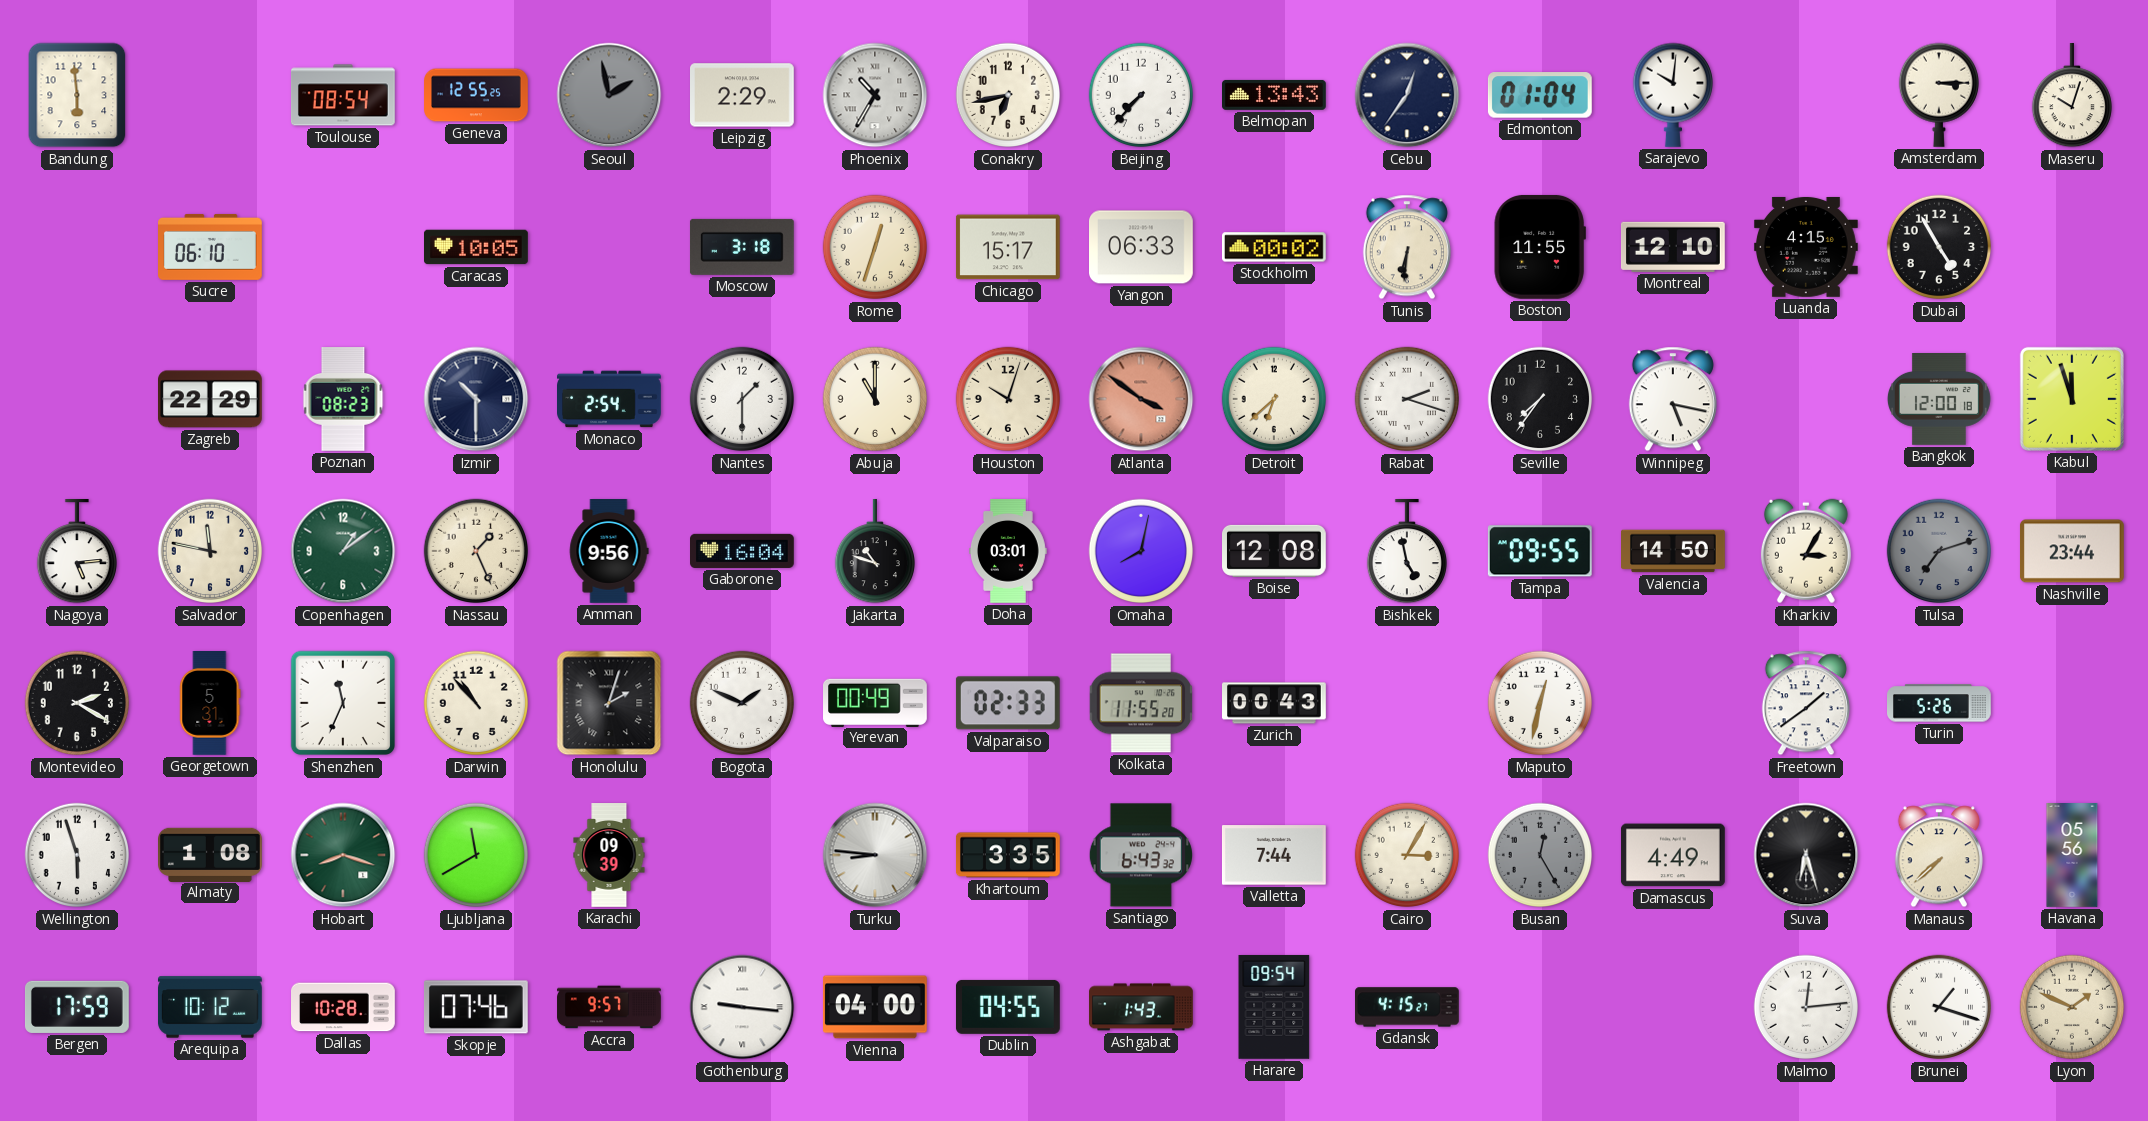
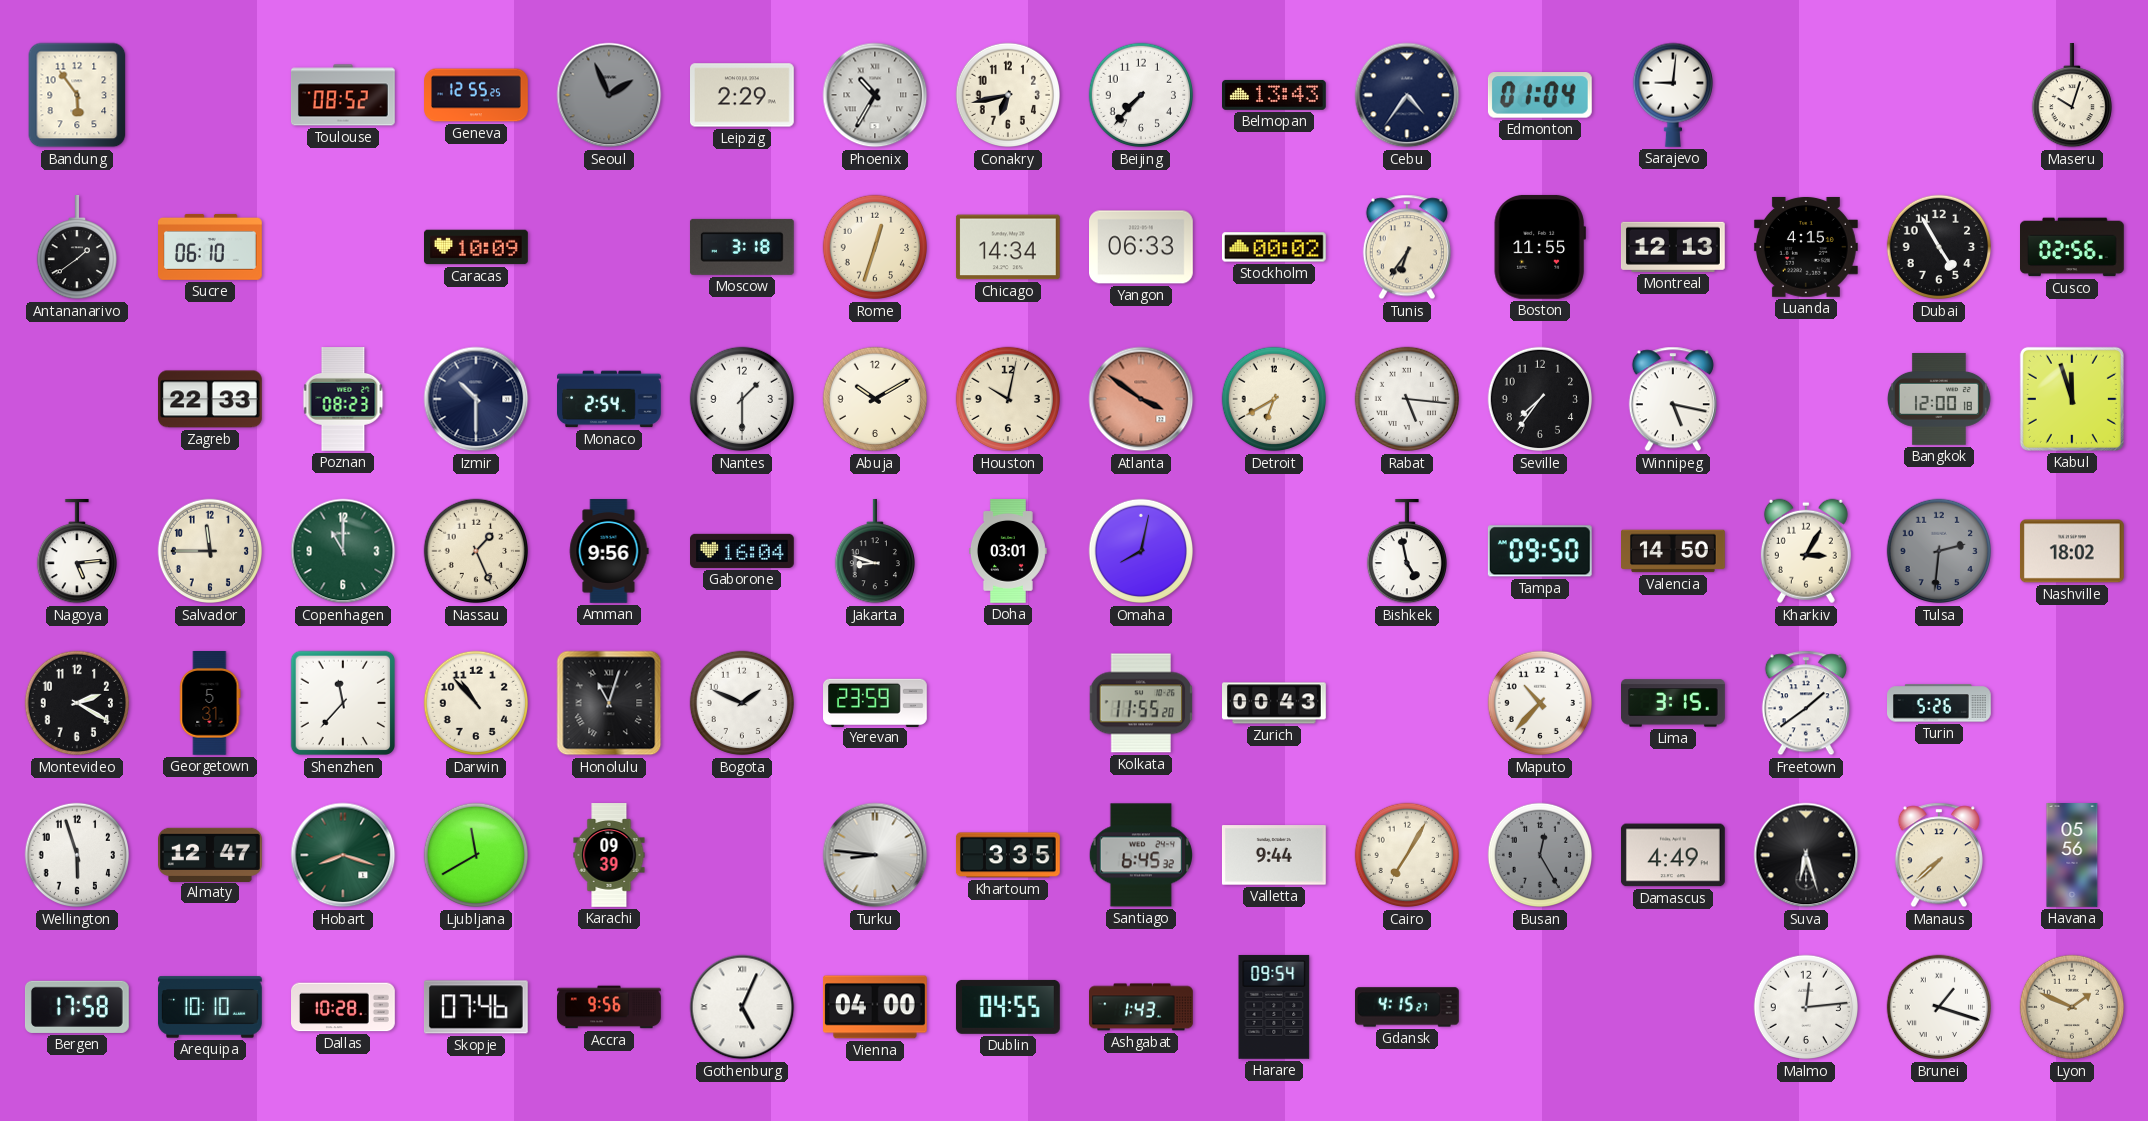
Bandung: 5:59 -> 5:54
Toulouse: 08:54 -> 08:52
Seoul: 1:58 -> 1:56
Cebu: 12:36 -> 4:36
Sarajevo: 10:01 -> 9:01
Amsterdam: 3:15 -> none
Antananarivo: none -> 1:39
Caracas: 10:05 -> 10:09
Chicago: 15:17 -> 14:34
Tunis: 6:31 -> 6:36
Montreal: 12:10 -> 12:13
Cusco: none -> 02:56
Zagreb: 22:29 -> 22:33
Abuja: 11:00 -> 10:10
Houston: 10:03 -> 10:02
Detroit: 6:38 -> 6:40
Rabat: 2:18 -> 5:16
Salvador: 11:47 -> 11:45
Copenhagen: 1:09 -> 11:00
Jakarta: 10:48 -> 8:48
Boise: 12:08 -> none
Tampa: 09:55 -> 09:50
Tulsa: 7:12 -> 2:31
Nashville: 23:44 -> 18:02
Shenzhen: 11:34 -> 11:37
Honolulu: 2:03 -> 11:03
Yerevan: 00:49 -> 23:59
Valparaiso: 02:33 -> none
Maputo: 12:32 -> 10:37
Lima: none -> 3:15
Almaty: 1:08 -> 12:47
Santiago: 6:43 -> 6:45
Valletta: 7:44 -> 9:44
Cairo: 3:05 -> 7:05
Bergen: 17:59 -> 17:58
Arequipa: 10:12 -> 10:10
Accra: 9:57 -> 9:56
Gothenburg: 9:16 -> 5:04
